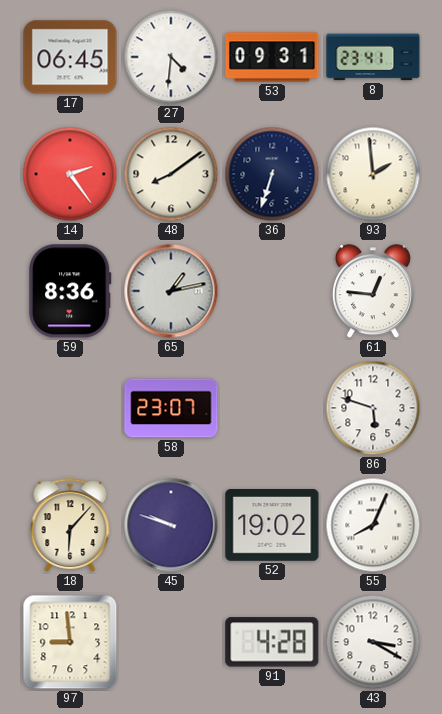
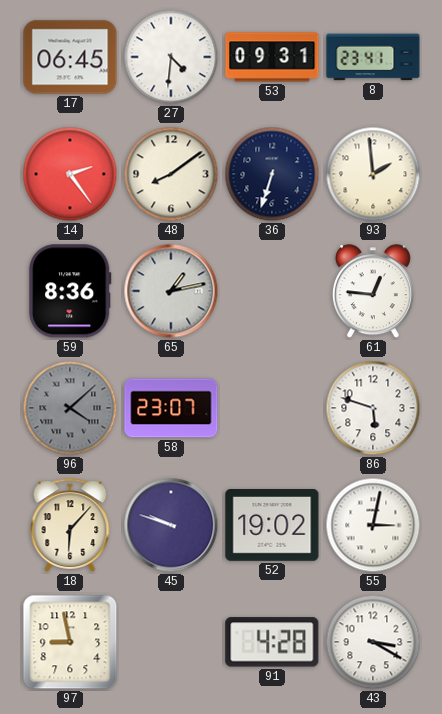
96: none -> 4:08
55: 8:04 -> 3:02
97: 8:59 -> 8:58
